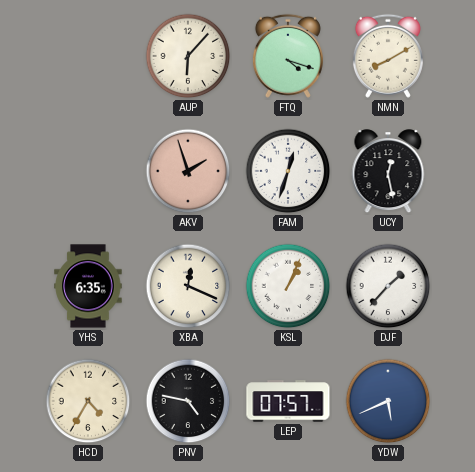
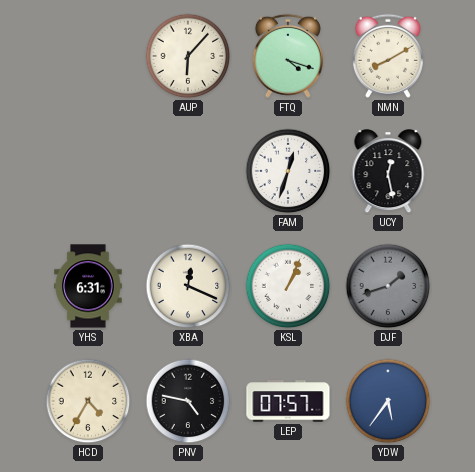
AKV: 1:57 -> none
YHS: 6:35 -> 6:31
DJF: 1:37 -> 1:42
DJF dial: white -> grey
YDW: 5:41 -> 5:36
